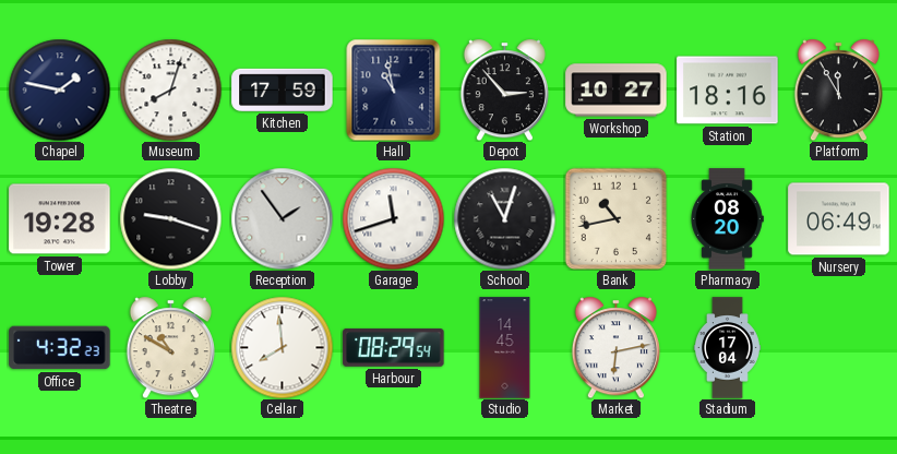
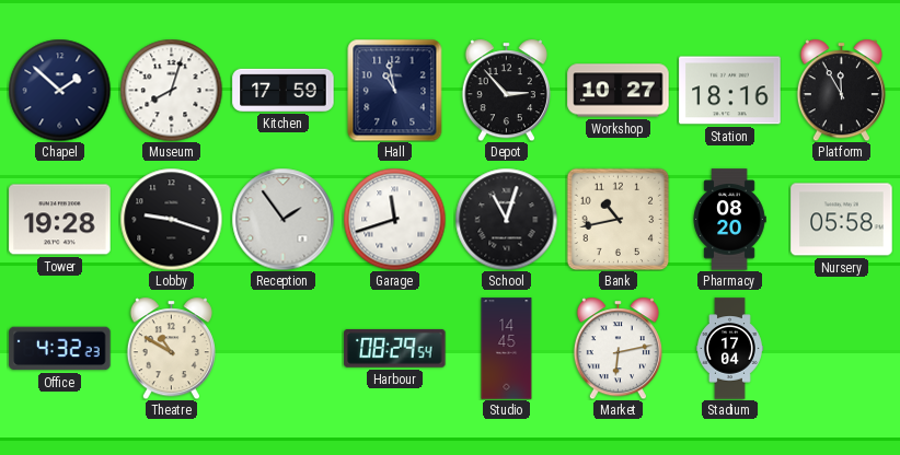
Chapel: 1:47 -> 1:52
Nursery: 06:49 -> 05:58
Cellar: 7:59 -> none
